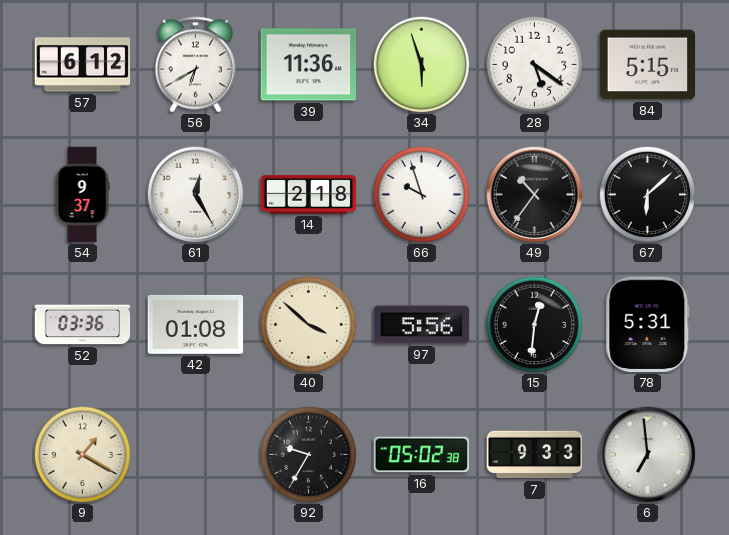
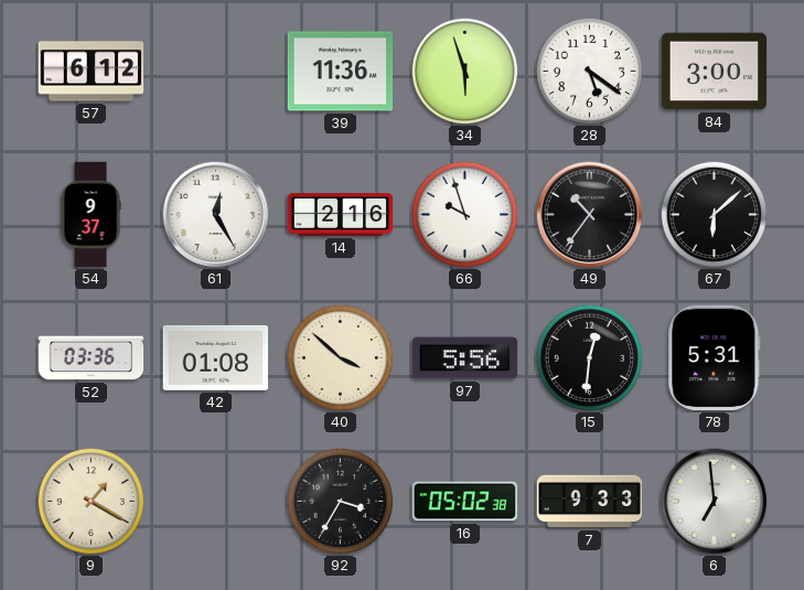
56: 6:40 -> none
84: 5:15 -> 3:00
14: 2:18 -> 2:16
92: 9:35 -> 3:35
